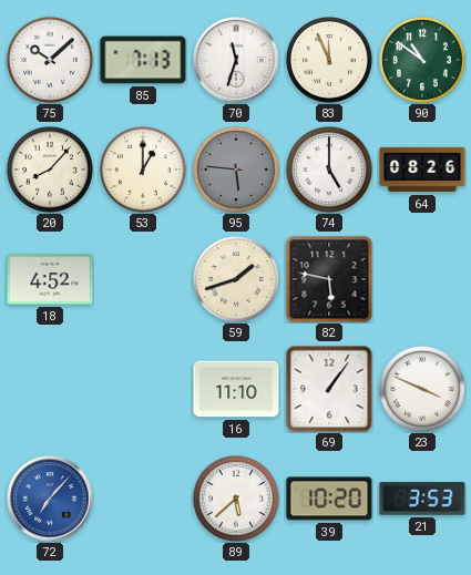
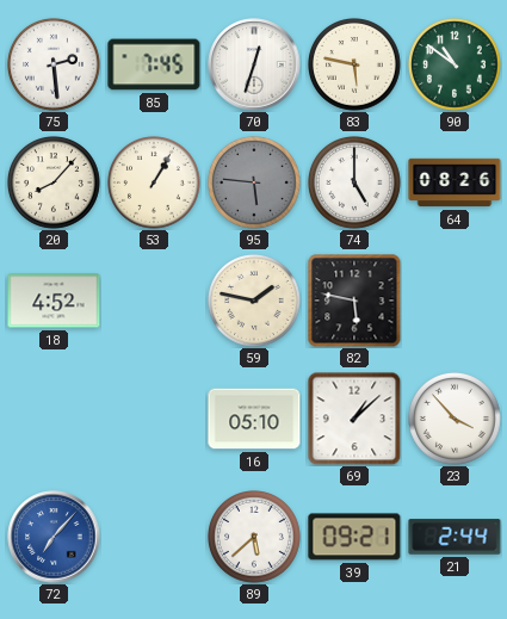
75: 10:08 -> 2:29
85: 7:13 -> 7:45
70: 11:33 -> 12:33
83: 11:56 -> 5:47
53: 1:00 -> 1:05
59: 1:42 -> 1:47
16: 11:10 -> 05:10
69: 1:06 -> 1:08
23: 3:49 -> 3:53
39: 10:20 -> 09:21
21: 3:53 -> 2:44
